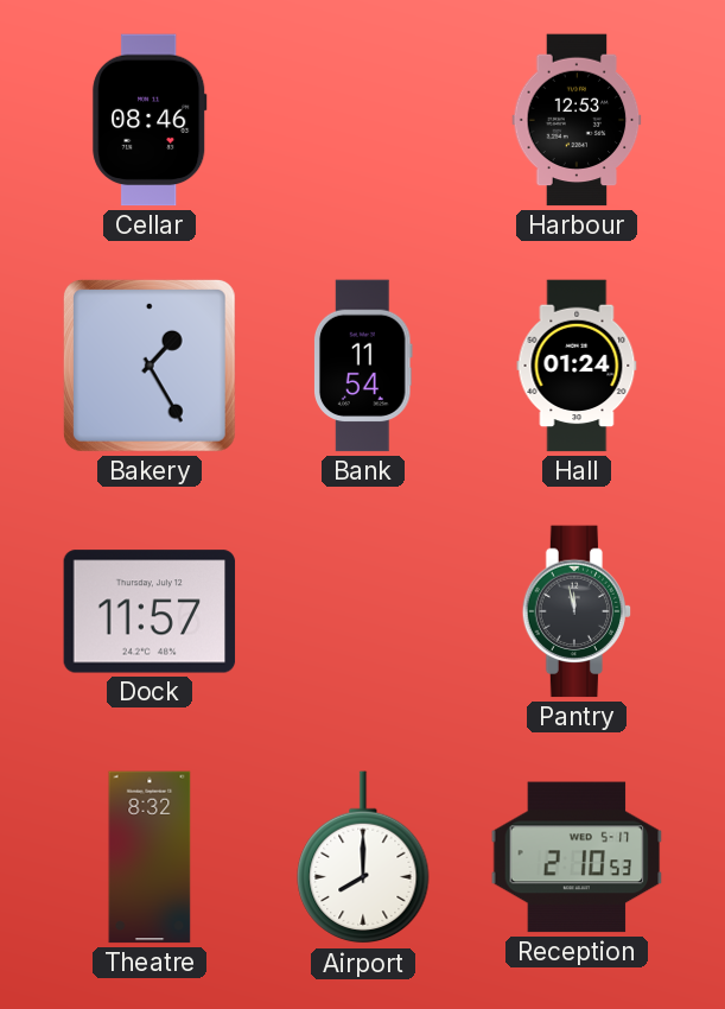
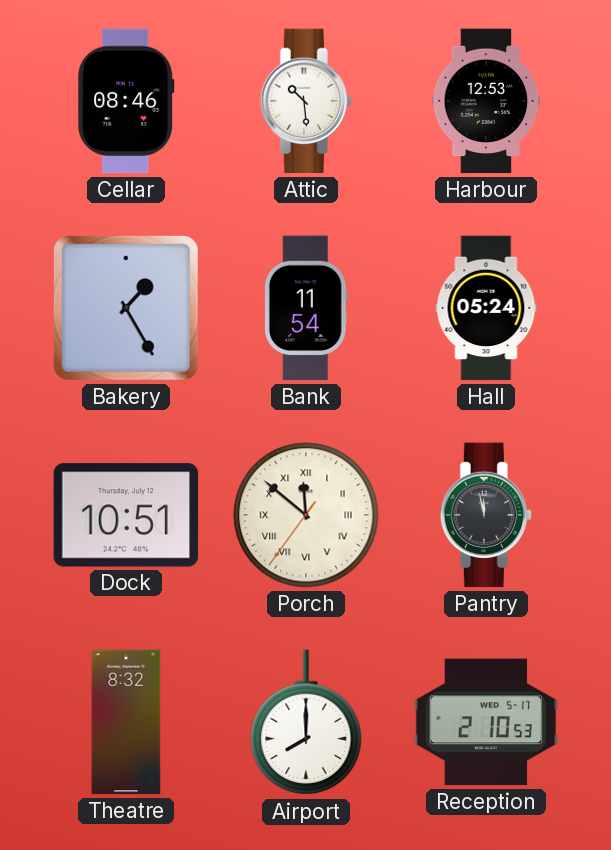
Attic: none -> 10:29
Hall: 01:24 -> 05:24
Dock: 11:57 -> 10:51
Porch: none -> 11:51
